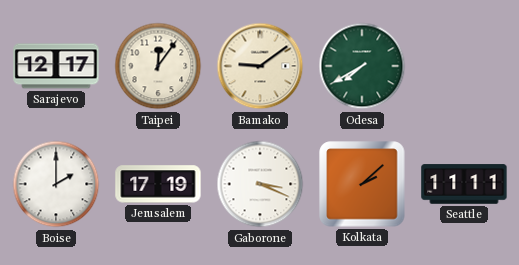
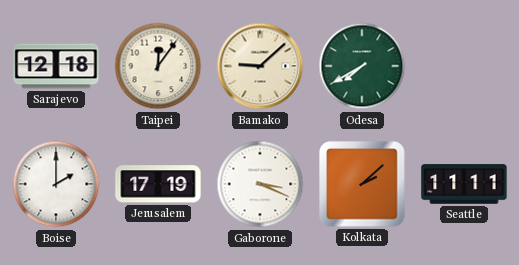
Sarajevo: 12:17 -> 12:18
Bamako: 9:09 -> 9:08
